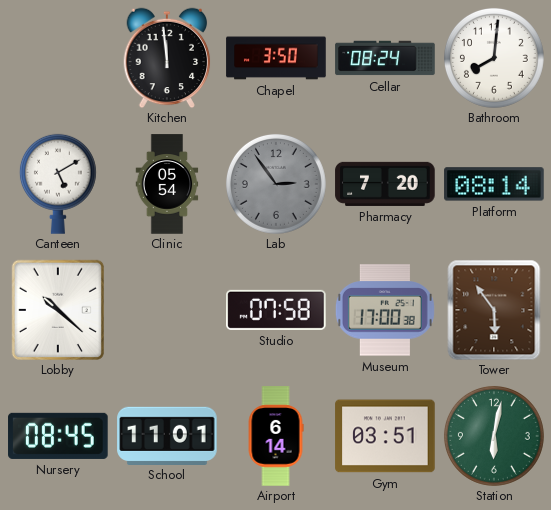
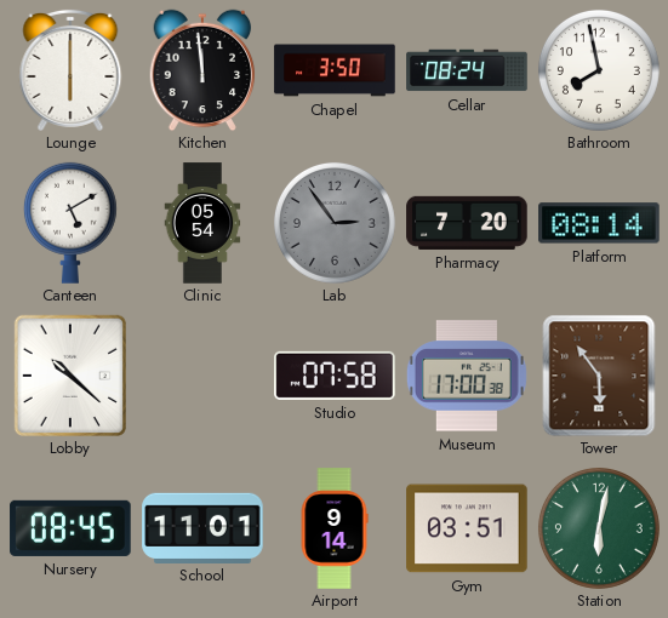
Lounge: none -> 6:00
Bathroom: 8:01 -> 7:58
Airport: 6:14 -> 9:14
